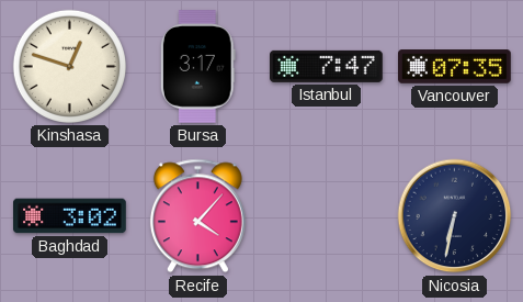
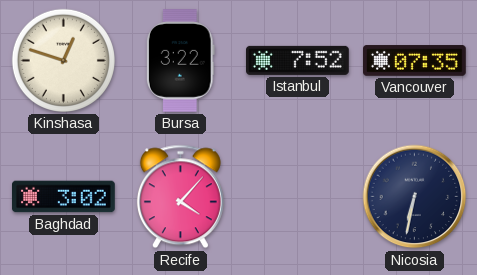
Bursa: 3:17 -> 3:22
Istanbul: 7:47 -> 7:52
